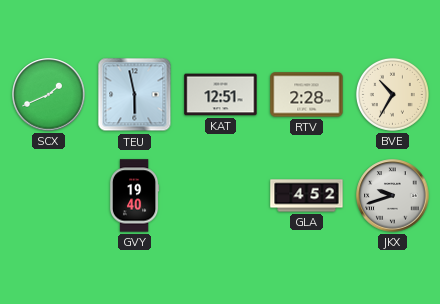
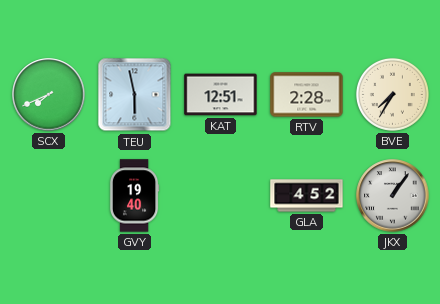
SCX: 1:41 -> 7:41
BVE: 10:35 -> 7:35
JKX: 9:42 -> 1:06
